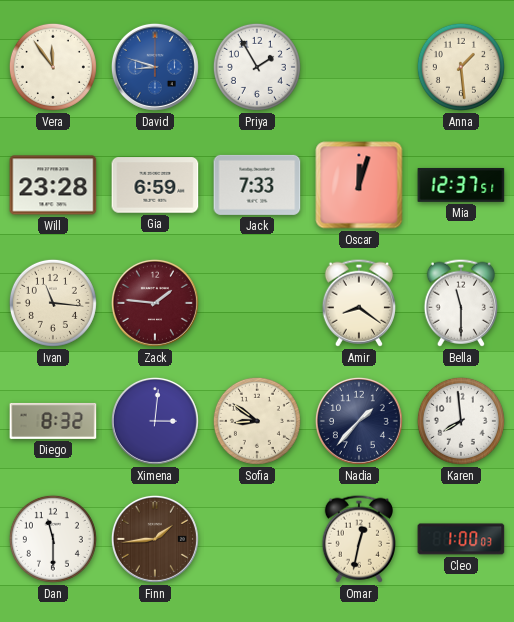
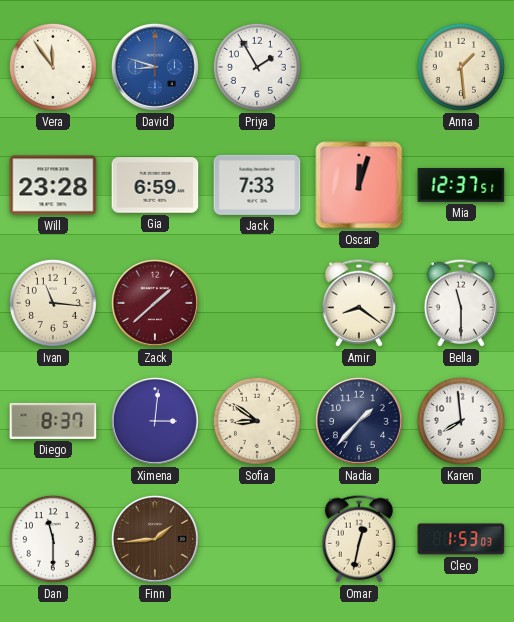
Zack: 1:46 -> 1:38
Diego: 8:32 -> 8:37
Cleo: 1:00 -> 1:53
